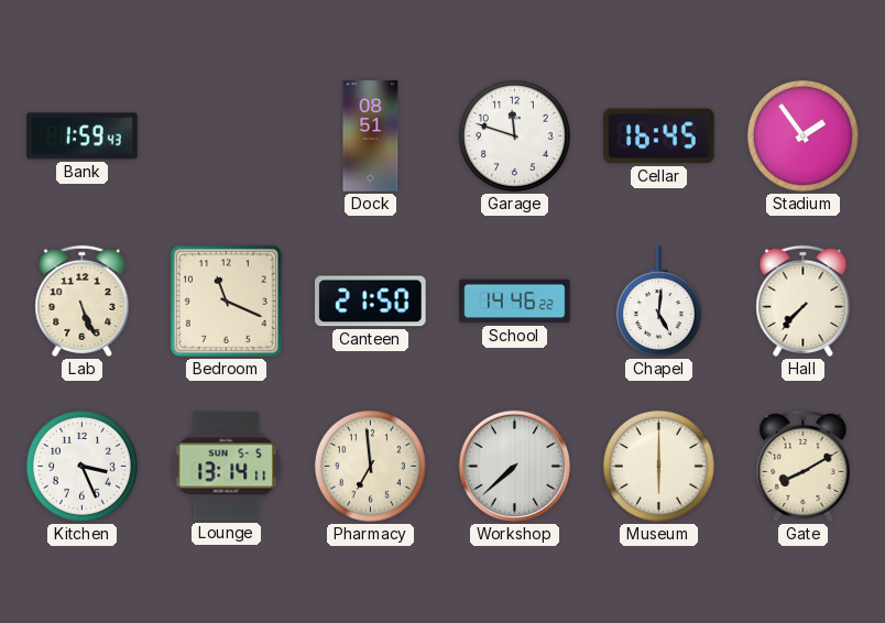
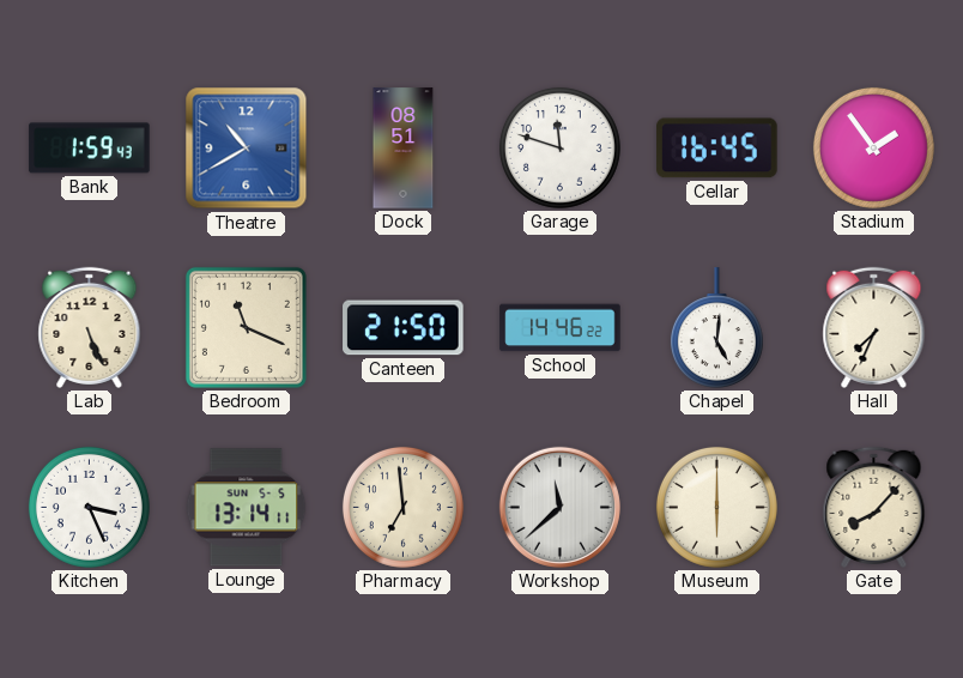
Theatre: none -> 10:40
Hall: 7:37 -> 7:34
Workshop: 7:38 -> 11:38
Gate: 8:10 -> 8:07
